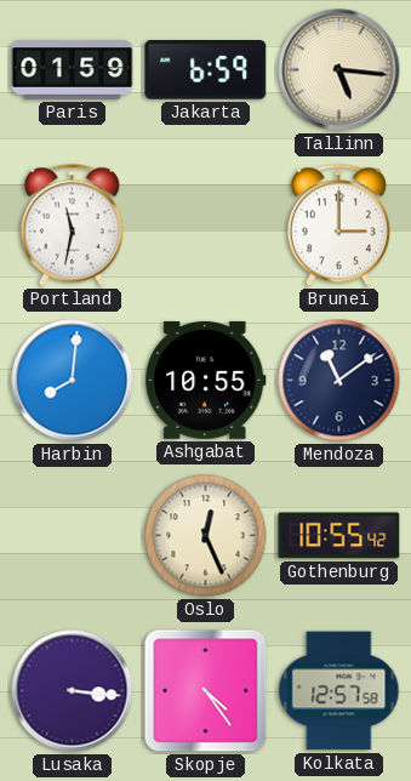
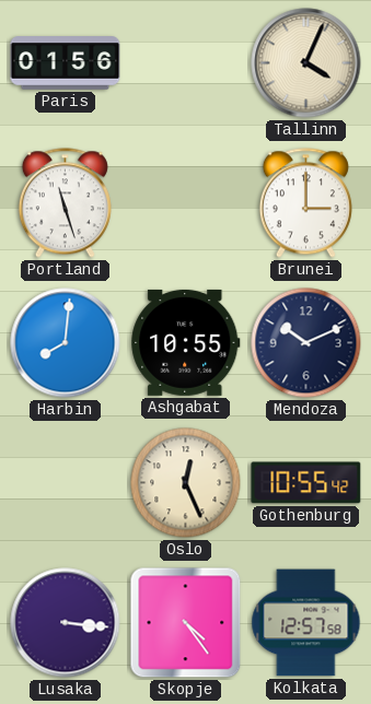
Paris: 01:59 -> 01:56
Jakarta: 6:59 -> none
Tallinn: 5:16 -> 4:04
Portland: 11:32 -> 11:27
Mendoza: 11:09 -> 10:11
